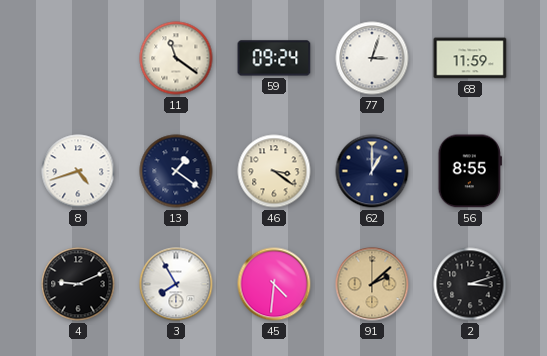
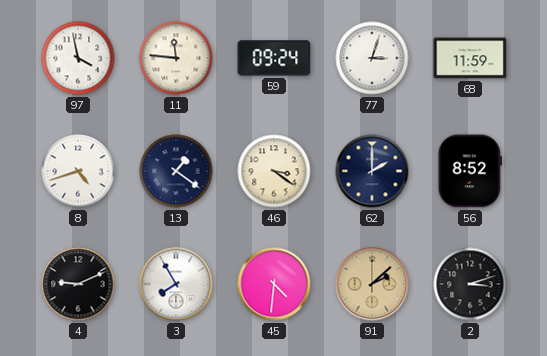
97: none -> 3:58
11: 11:21 -> 11:46
62: 1:00 -> 2:00
56: 8:55 -> 8:52
